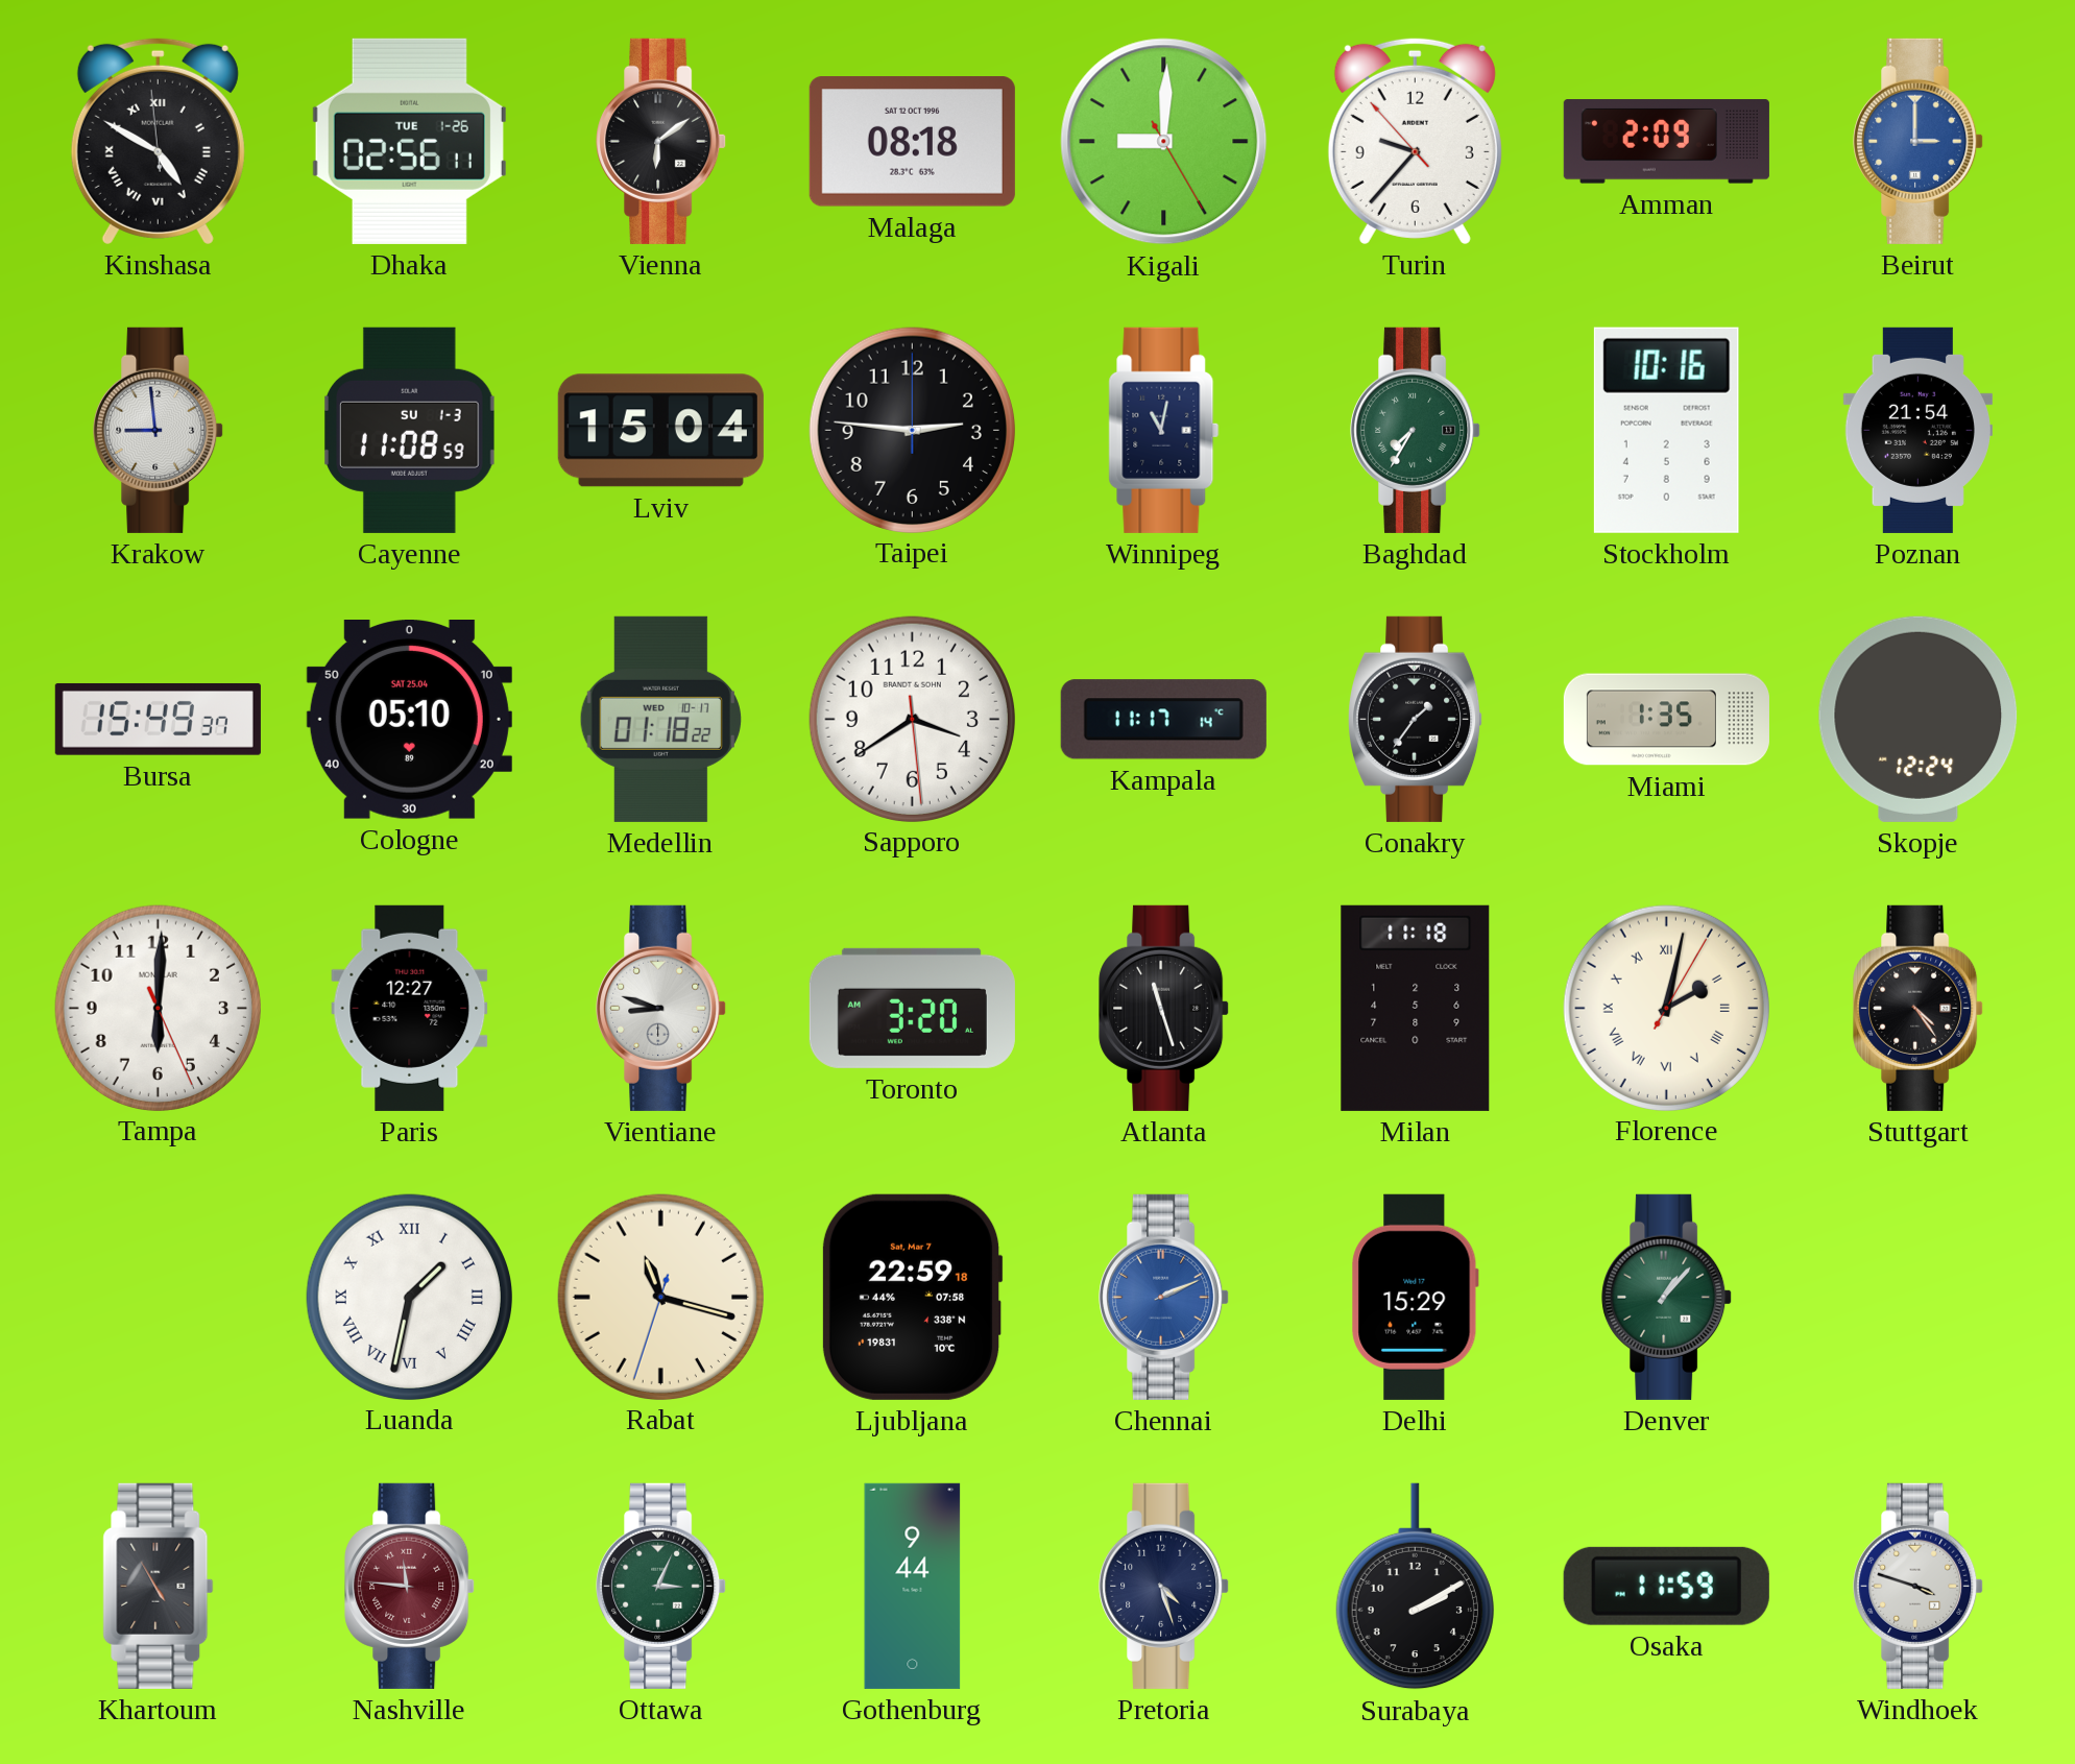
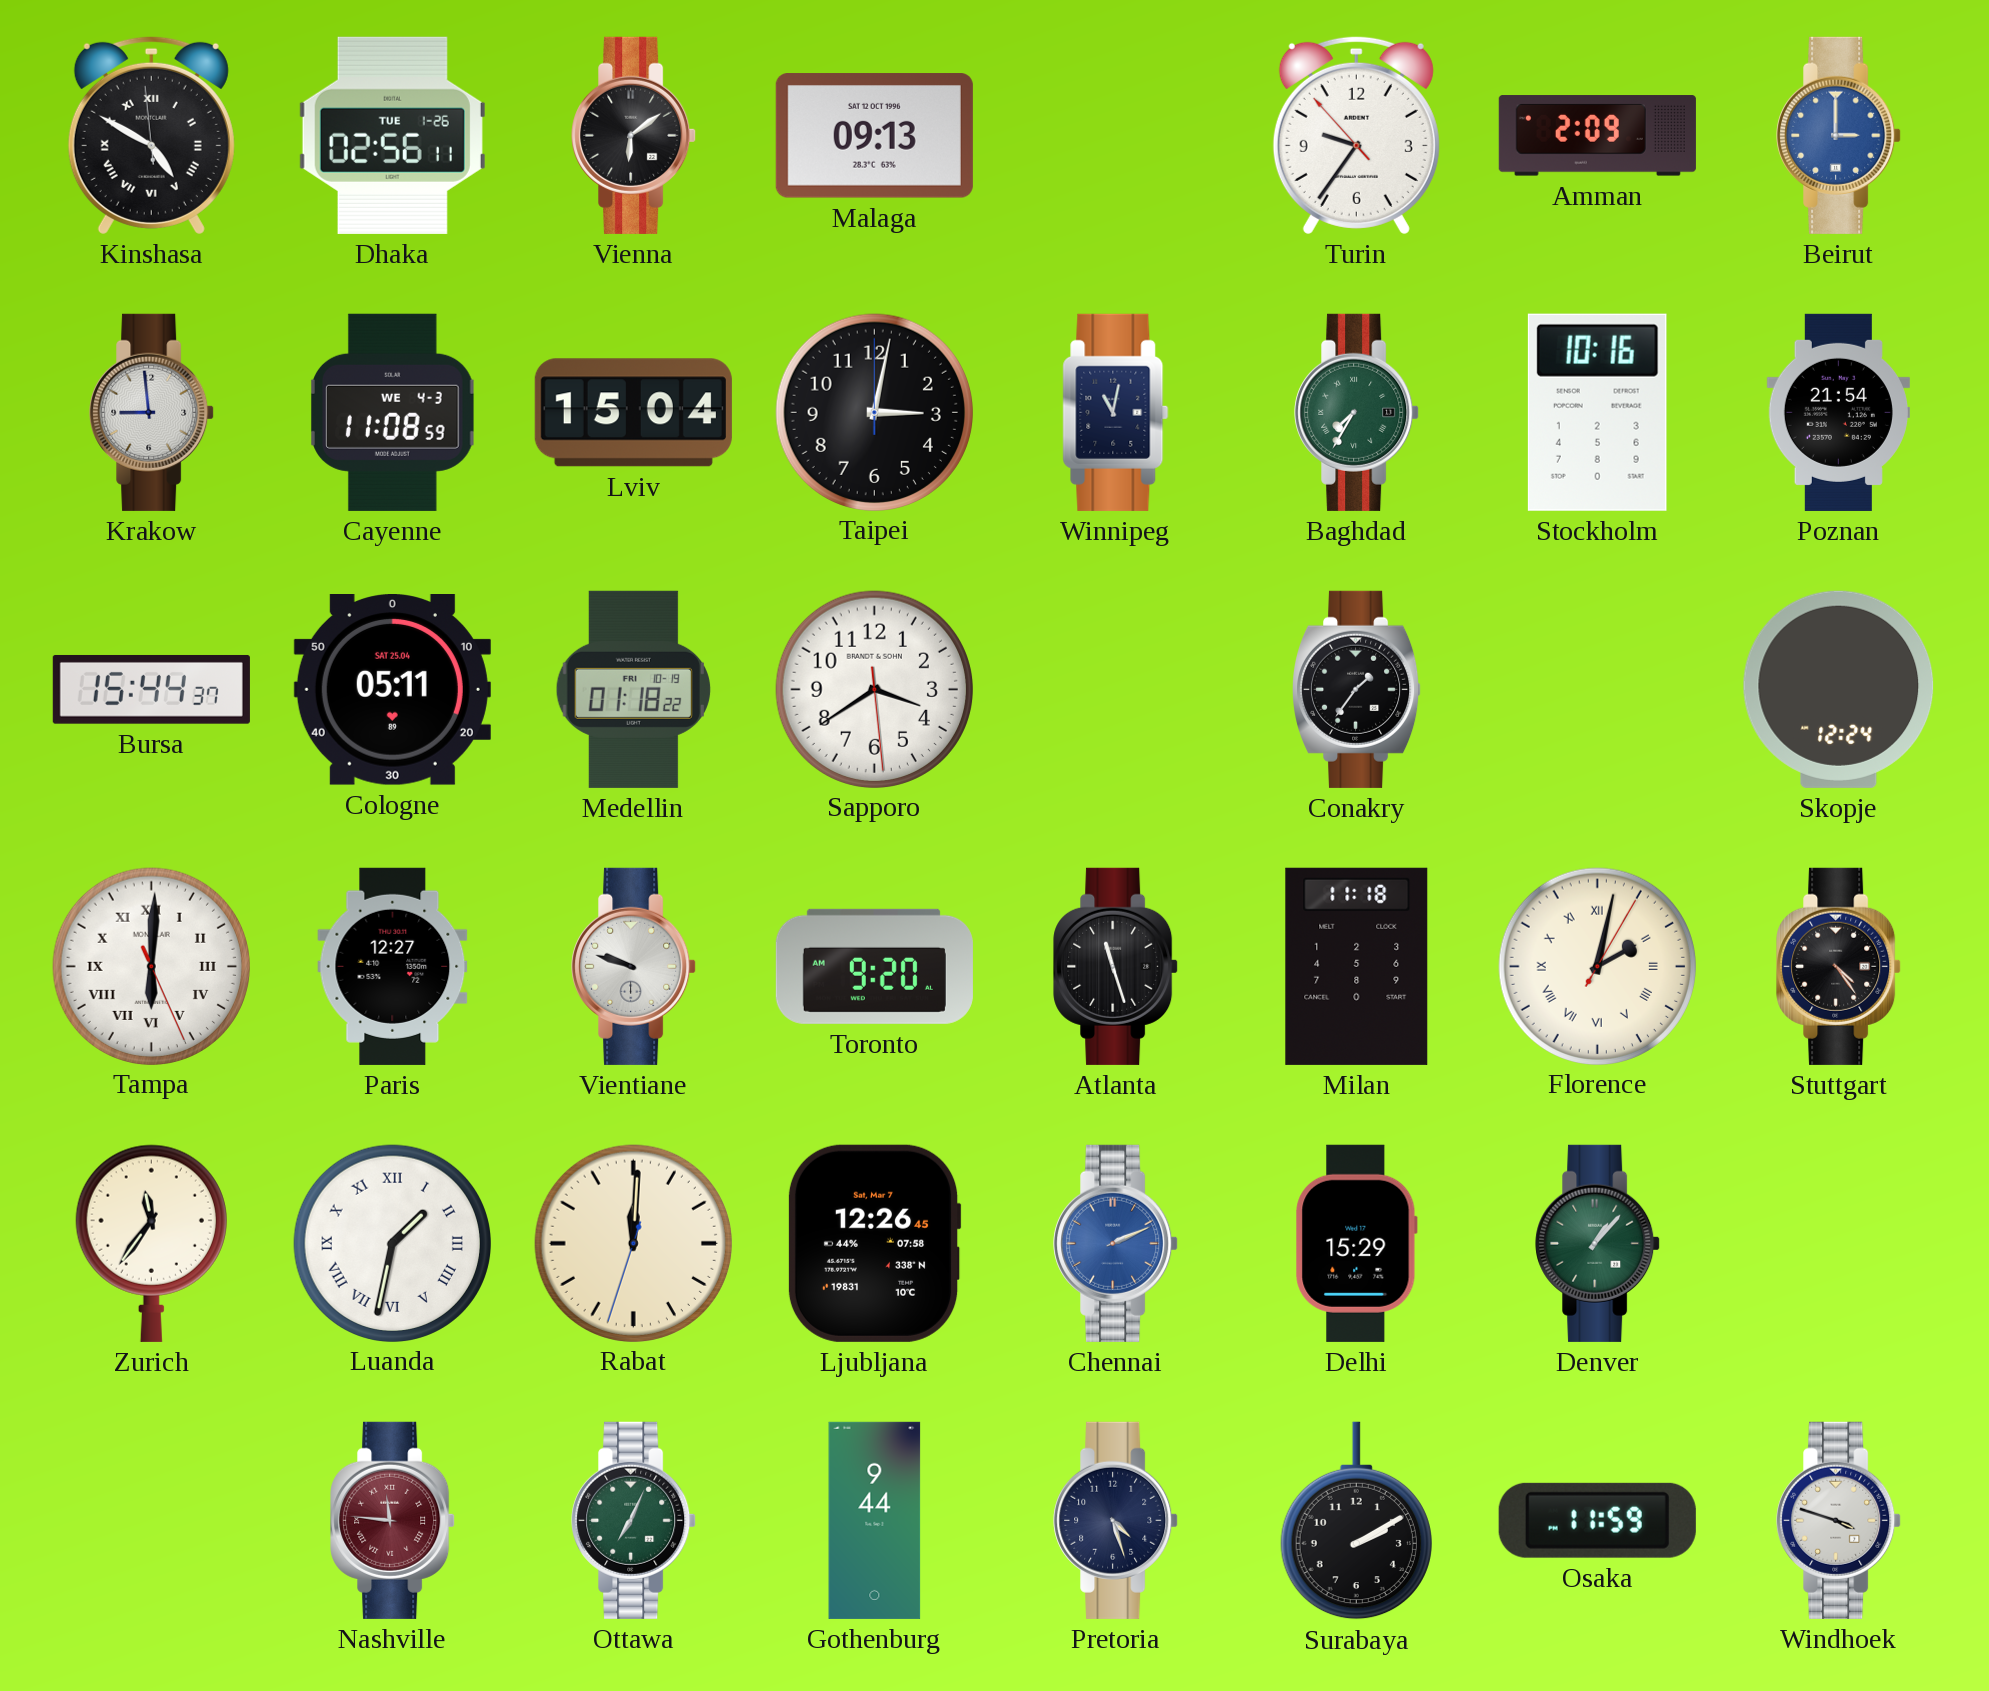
Malaga: 08:18 -> 09:13
Kigali: 9:00 -> none
Turin: 9:36 -> 9:35
Cayenne date: SU 1-3 -> WE 4-3
Taipei: 2:46 -> 3:02
Bursa: 15:49 -> 15:44
Cologne: 05:10 -> 05:11
Medellin date: WED 10-17 -> FRI 10-19
Kampala: 11:17 -> none
Miami: 1:35 -> none
Tampa numerals: Arabic -> Roman
Vientiane: 8:48 -> 9:48
Toronto: 3:20 -> 9:20
Zurich: none -> 11:36
Rabat: 11:17 -> 12:00
Ljubljana: 22:59 -> 12:26
Khartoum: 4:55 -> none
Ottawa: 3:04 -> 7:04
